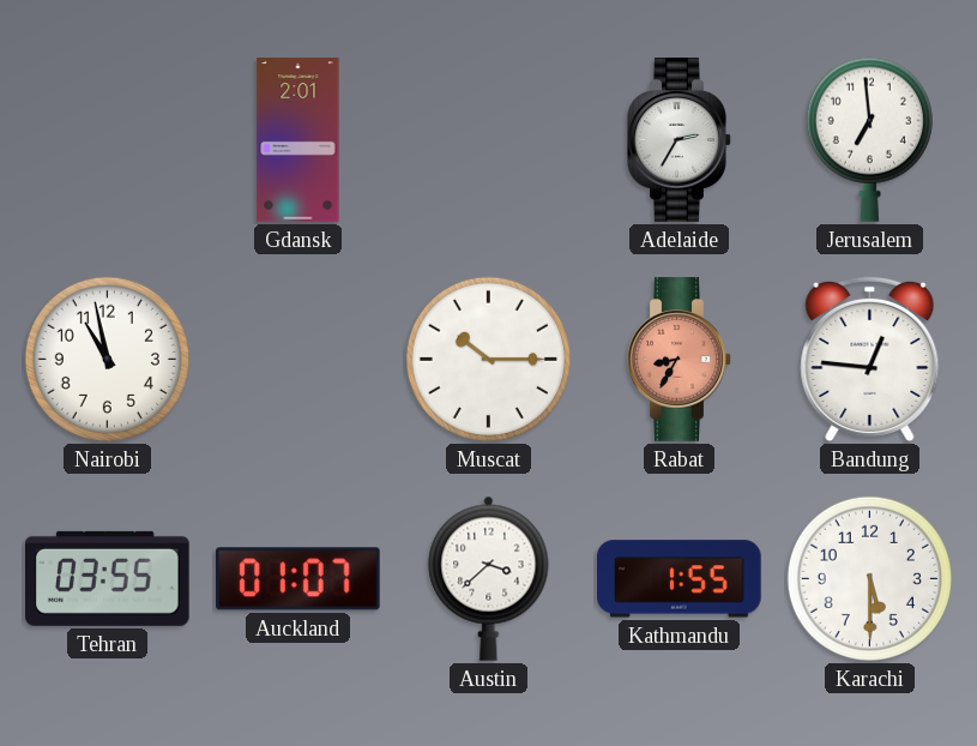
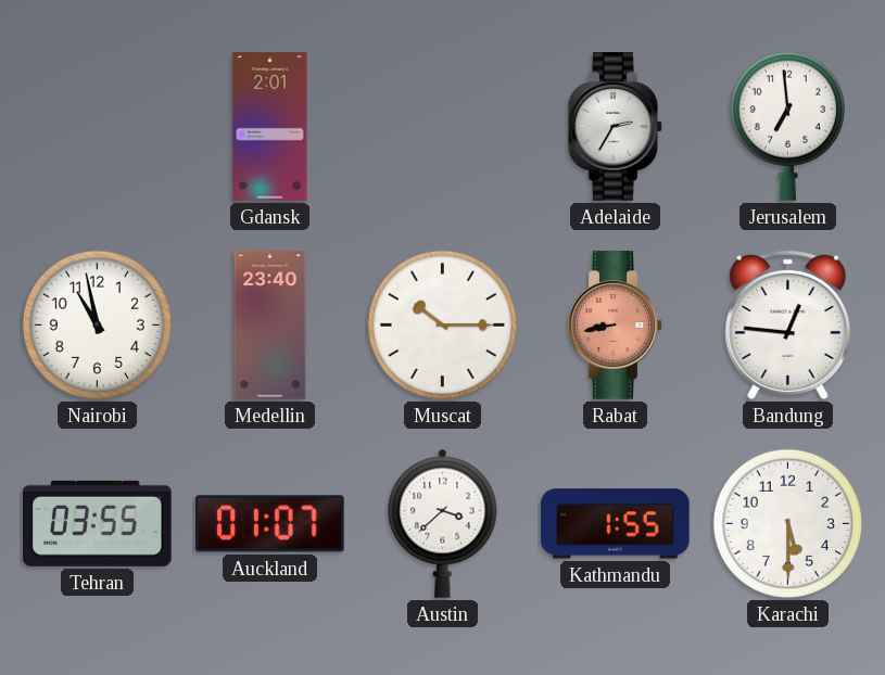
Medellin: none -> 23:40
Rabat: 8:35 -> 8:43
